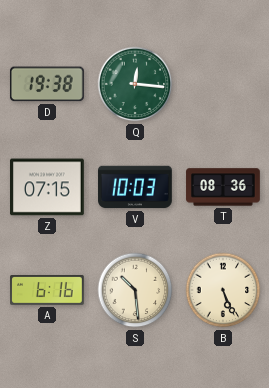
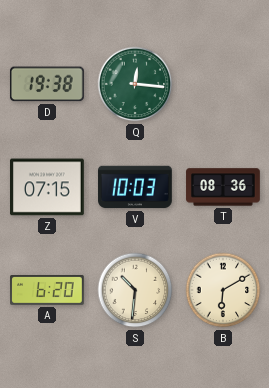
A: 6:16 -> 6:20
S: 10:29 -> 10:31
B: 5:26 -> 6:10
